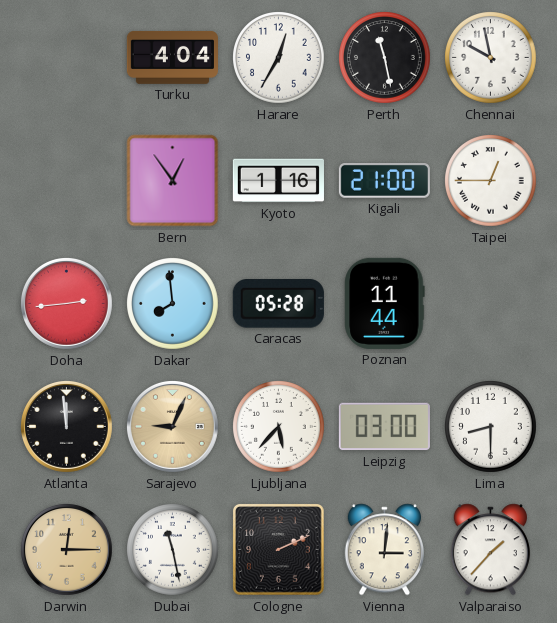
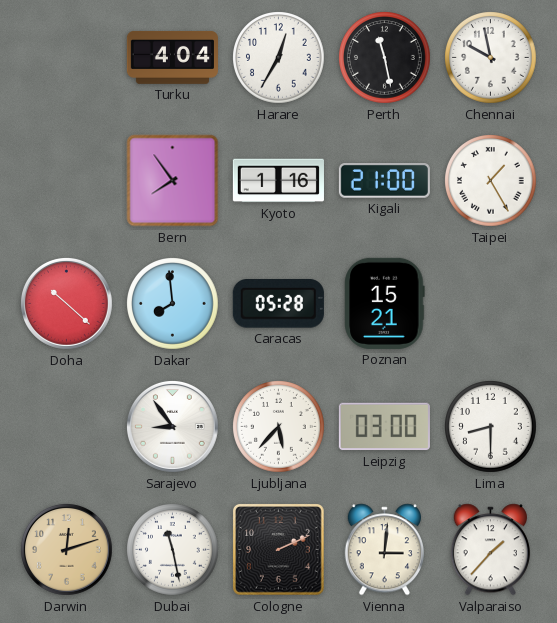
Bern: 12:54 -> 7:54
Taipei: 12:45 -> 1:25
Doha: 2:44 -> 10:22
Poznan: 11:44 -> 15:21
Atlanta: 11:59 -> none
Sarajevo: 9:04 -> 8:54
Sarajevo dial: champagne -> white
Darwin: 12:15 -> 12:12
